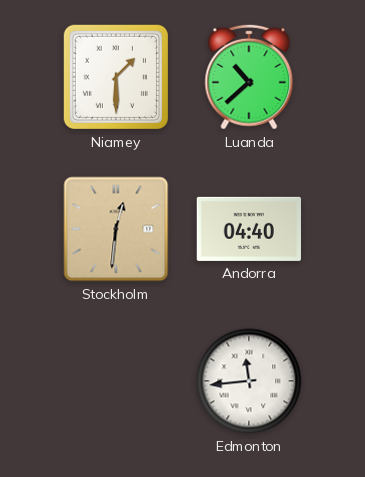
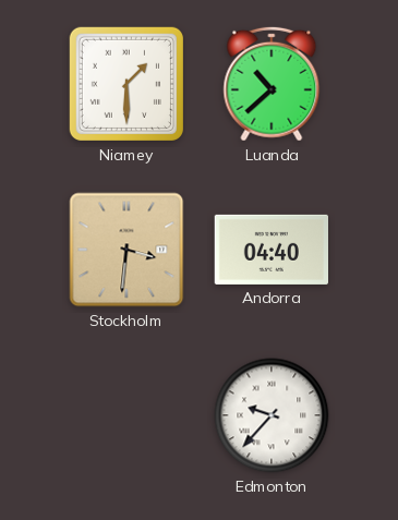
Stockholm: 12:31 -> 3:31
Edmonton: 11:44 -> 9:37
